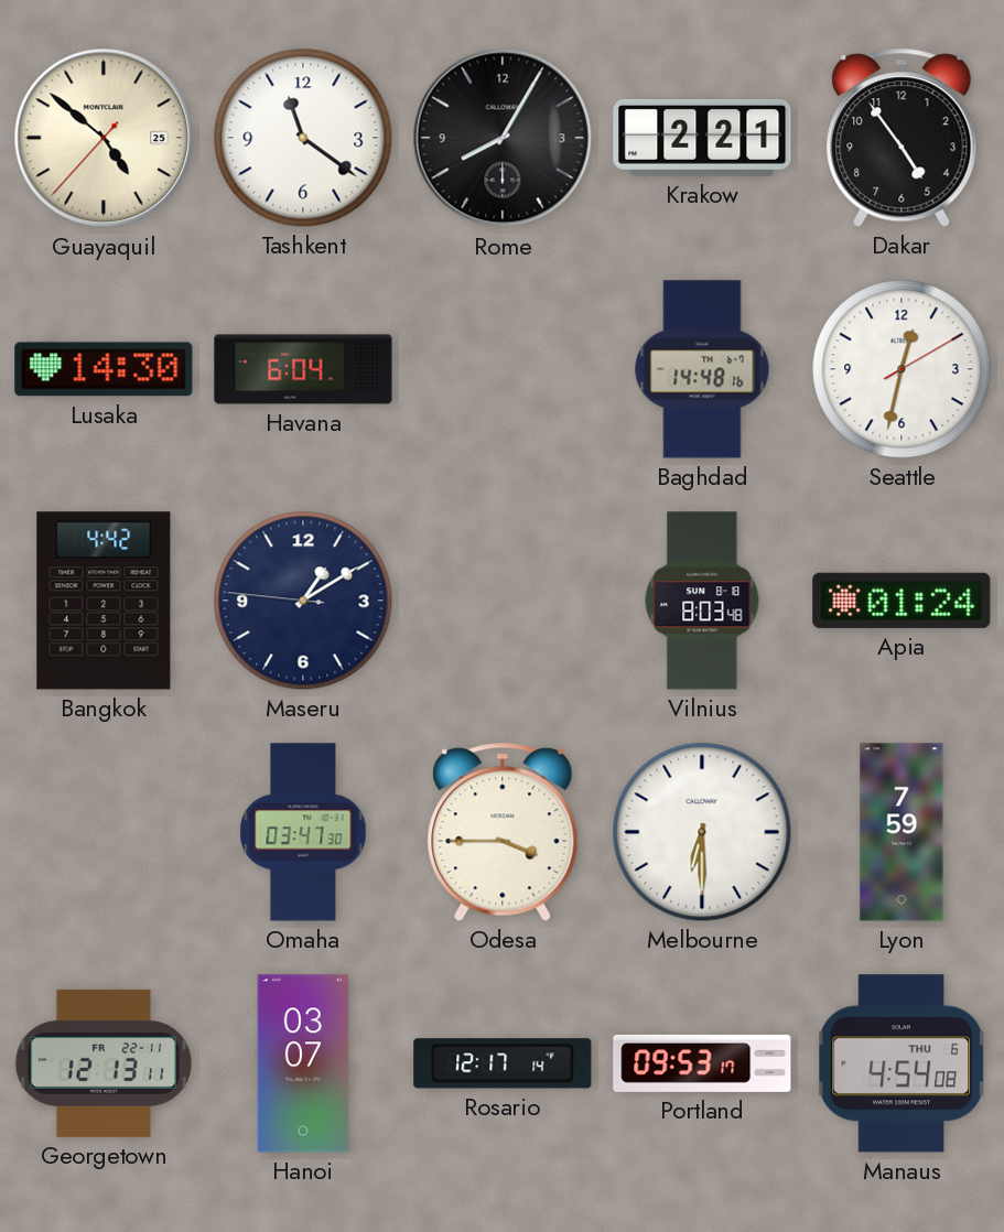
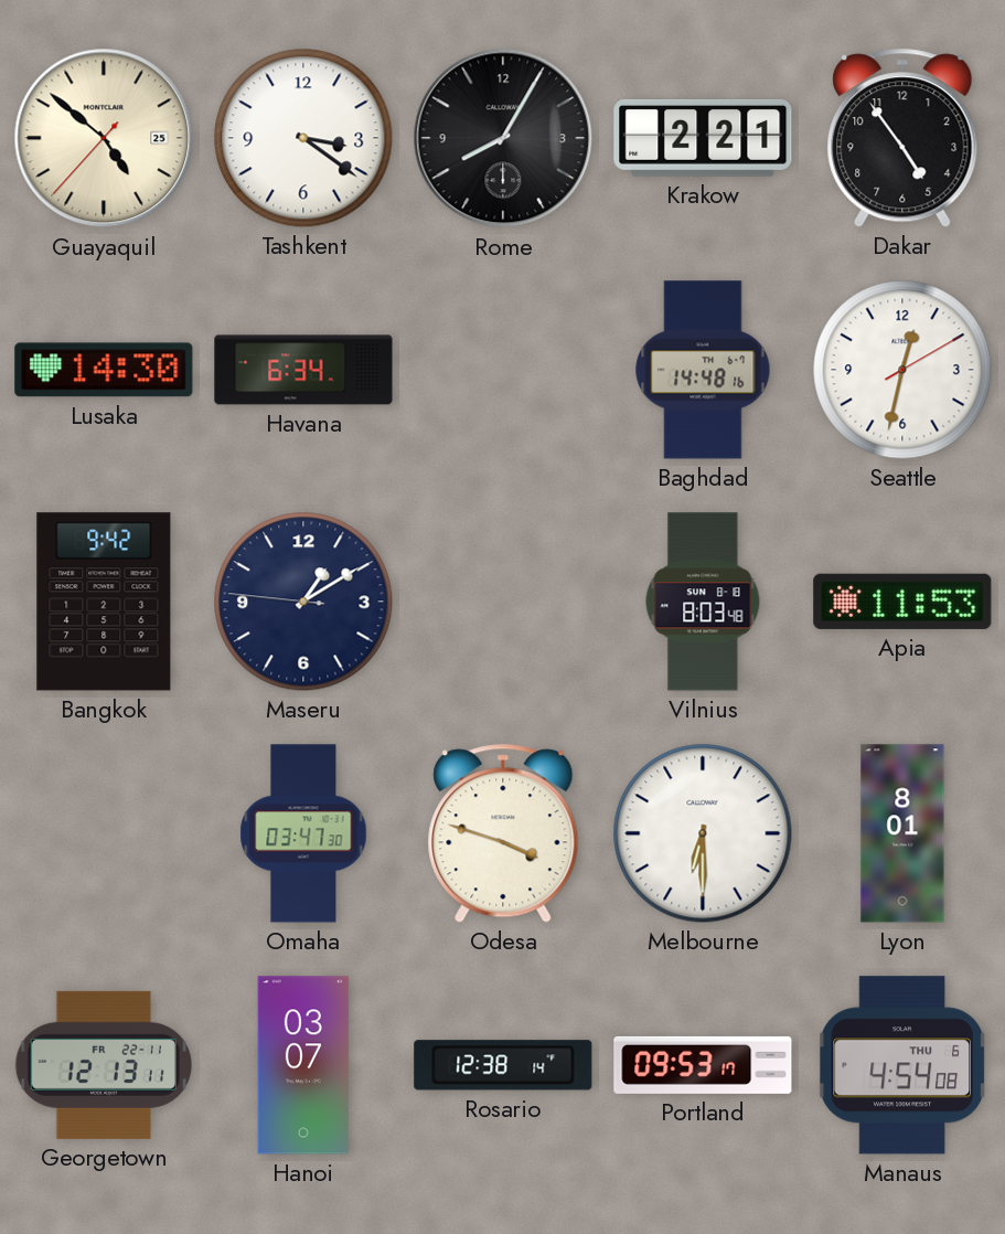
Tashkent: 11:21 -> 3:21
Havana: 6:04 -> 6:34
Bangkok: 4:42 -> 9:42
Apia: 01:24 -> 11:53
Odesa: 3:45 -> 3:48
Lyon: 7:59 -> 8:01
Rosario: 12:17 -> 12:38
